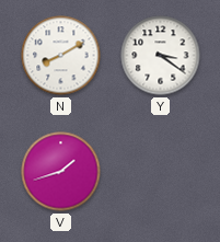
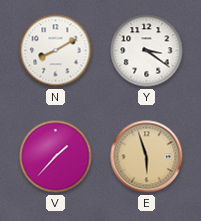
V: 1:42 -> 1:37
E: none -> 5:57
